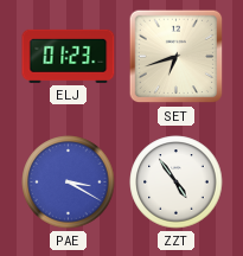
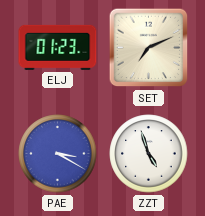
SET: 6:42 -> 7:11
ZZT: 4:54 -> 4:57
